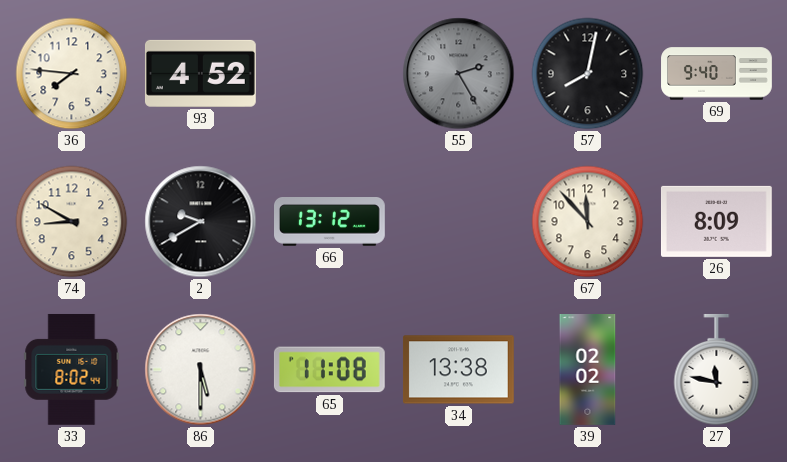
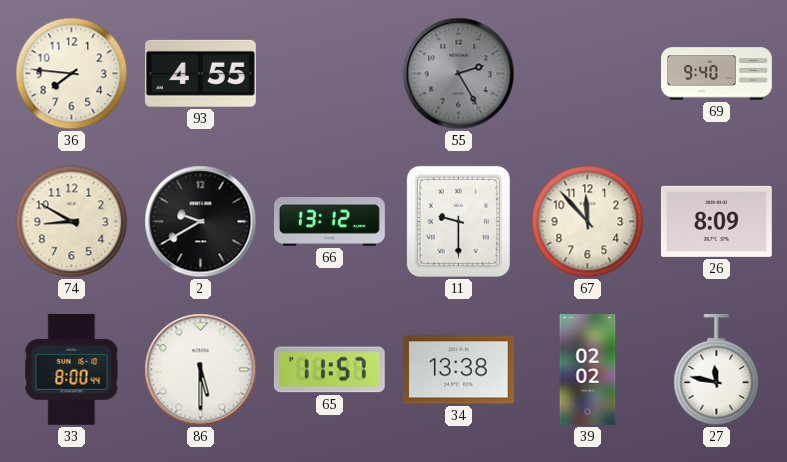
93: 4:52 -> 4:55
57: 8:02 -> none
11: none -> 9:30
33: 8:02 -> 8:00
65: 11:08 -> 11:57
